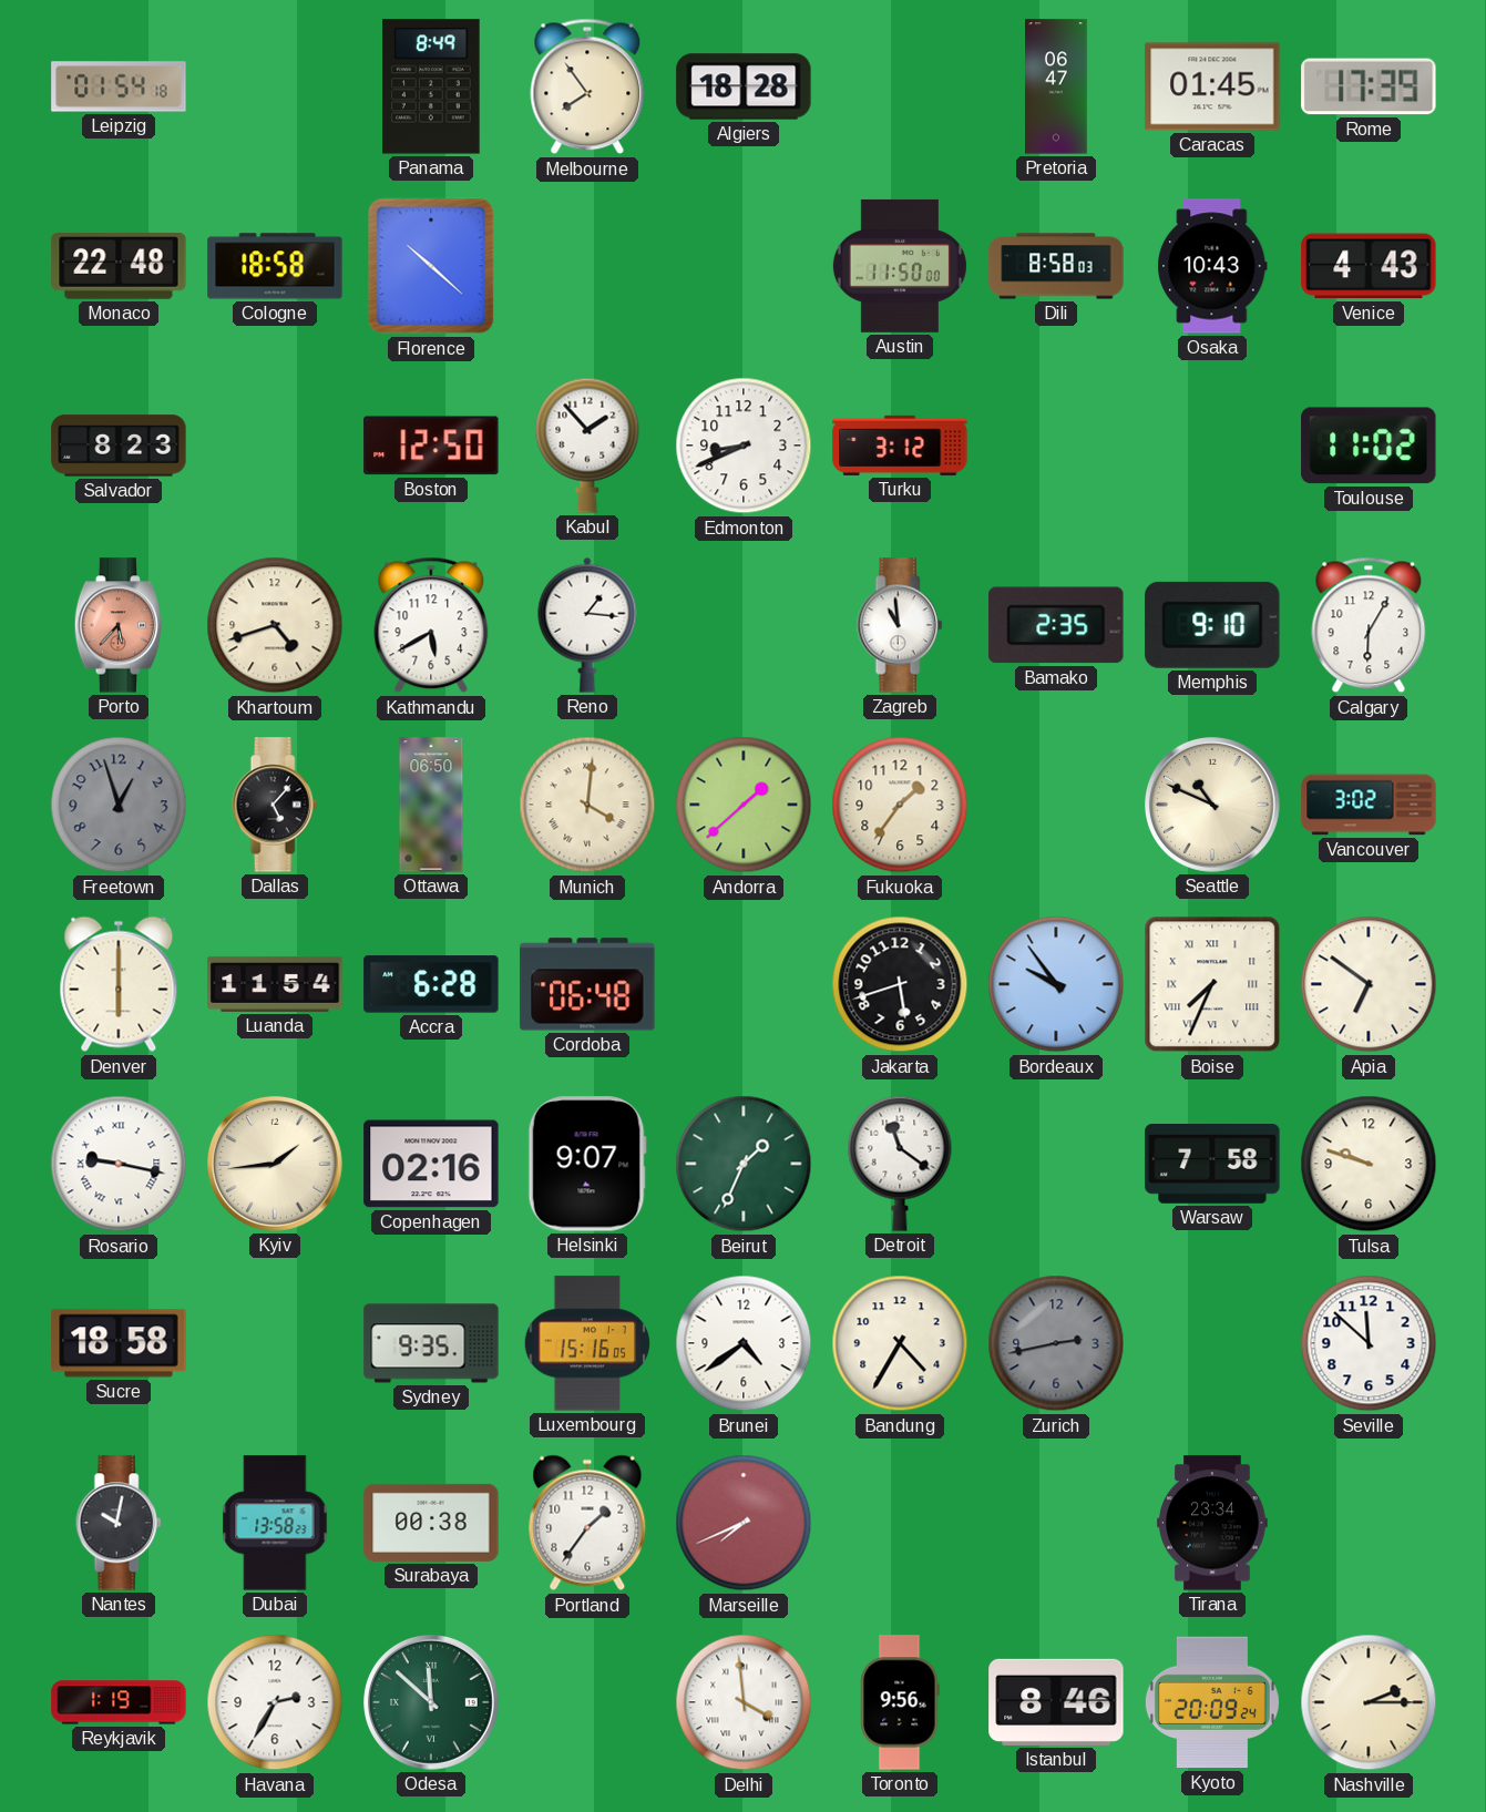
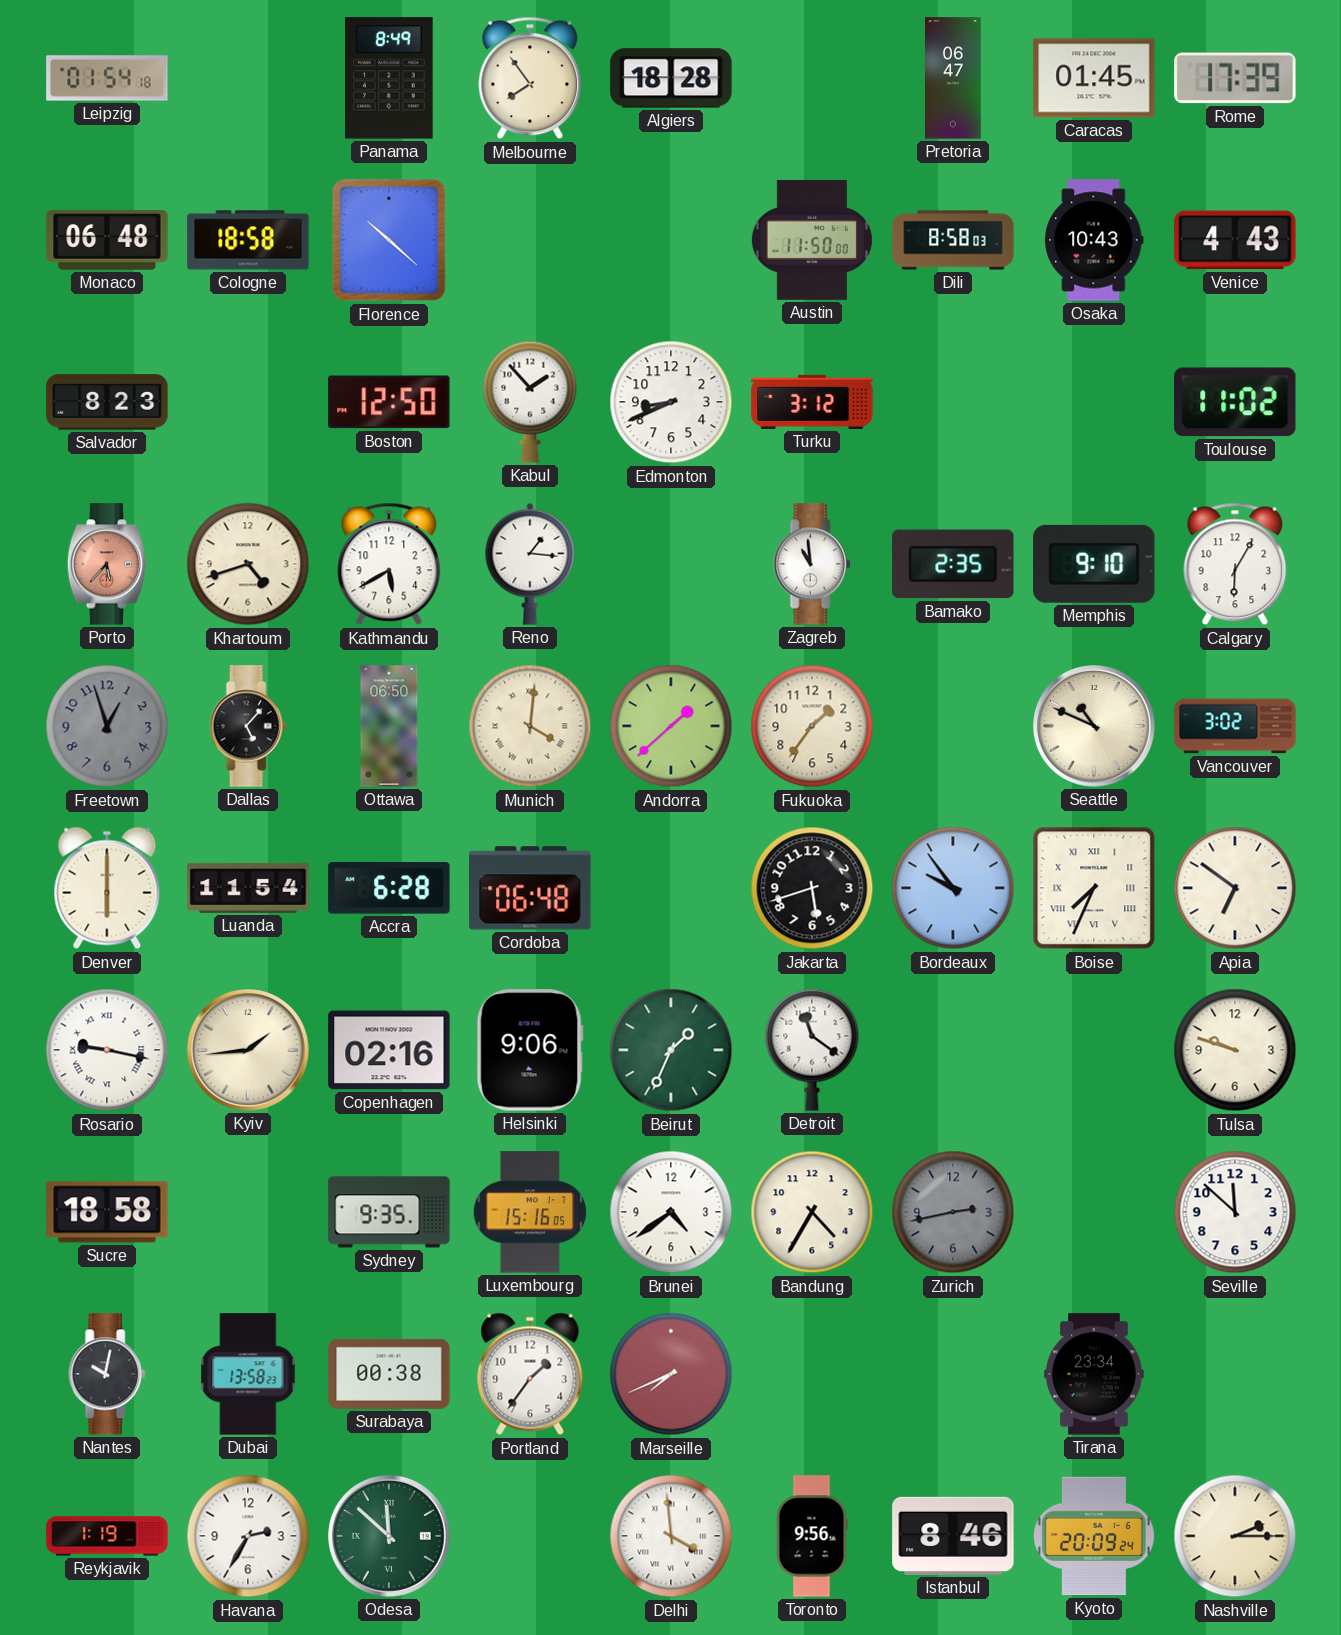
Monaco: 22:48 -> 06:48
Helsinki: 9:07 -> 9:06
Warsaw: 7:58 -> none
